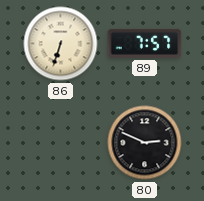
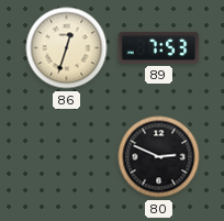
86: 6:33 -> 12:33
89: 7:57 -> 7:53
